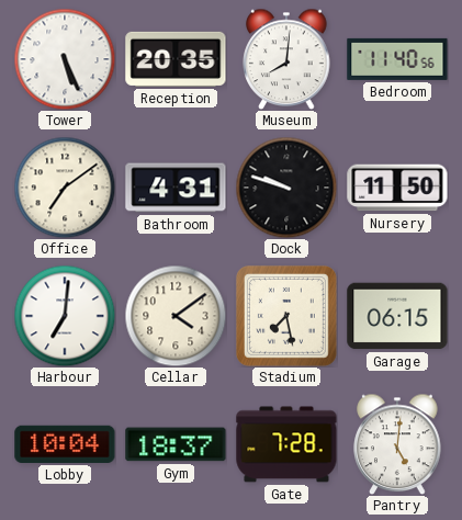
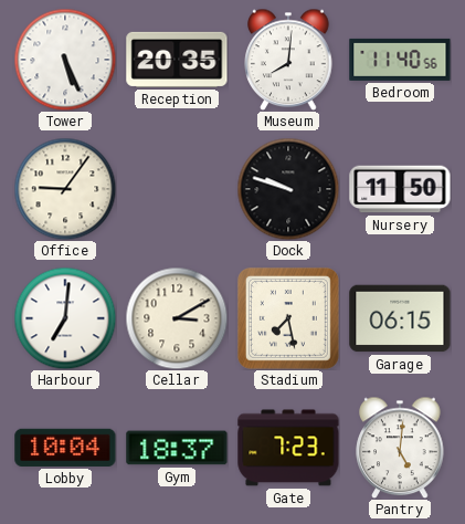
Office: 7:09 -> 9:06
Bathroom: 4:31 -> none
Cellar: 4:09 -> 3:10
Gate: 7:28 -> 7:23
